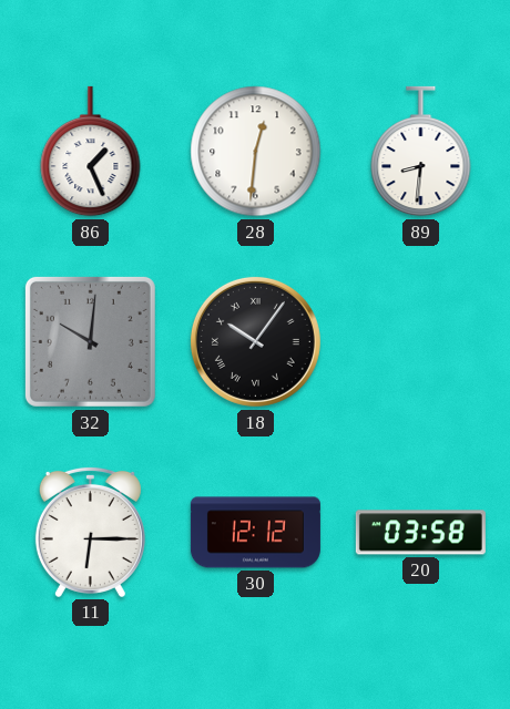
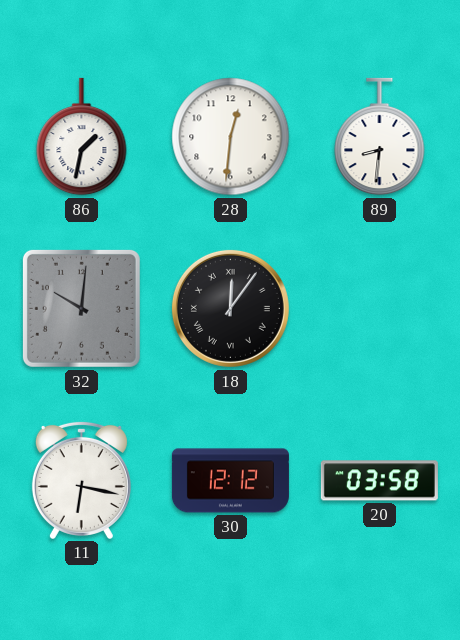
86: 1:26 -> 1:32
18: 10:06 -> 12:06
11: 6:15 -> 6:17
